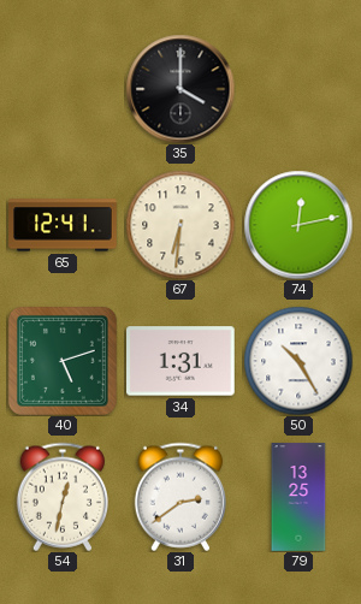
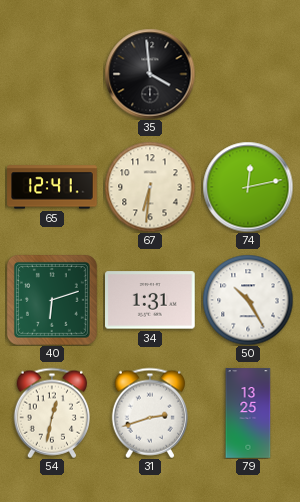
35: 4:00 -> 3:59
40: 5:12 -> 6:12
31: 2:39 -> 2:42
